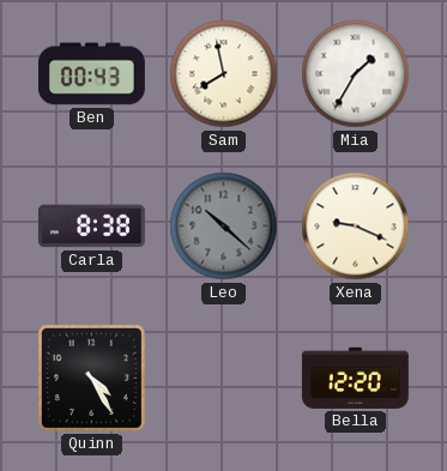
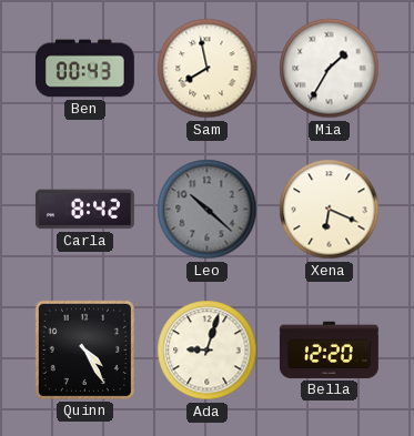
Carla: 8:38 -> 8:42
Xena: 9:19 -> 6:19
Ada: none -> 9:03
